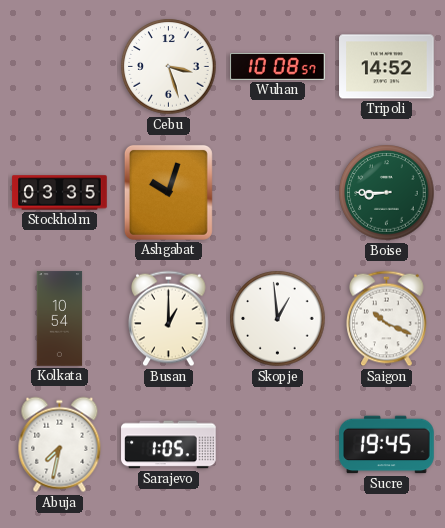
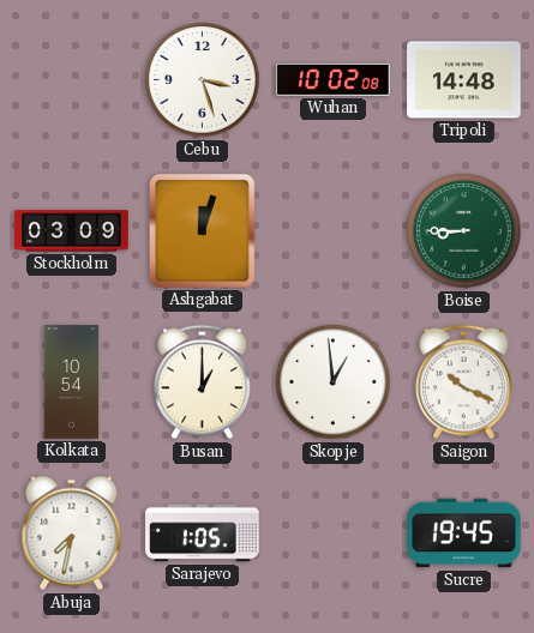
Wuhan: 10:08 -> 10:02
Tripoli: 14:52 -> 14:48
Stockholm: 03:35 -> 03:09
Ashgabat: 10:03 -> 12:03
